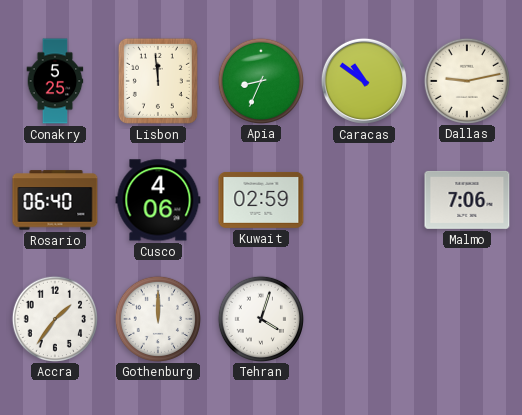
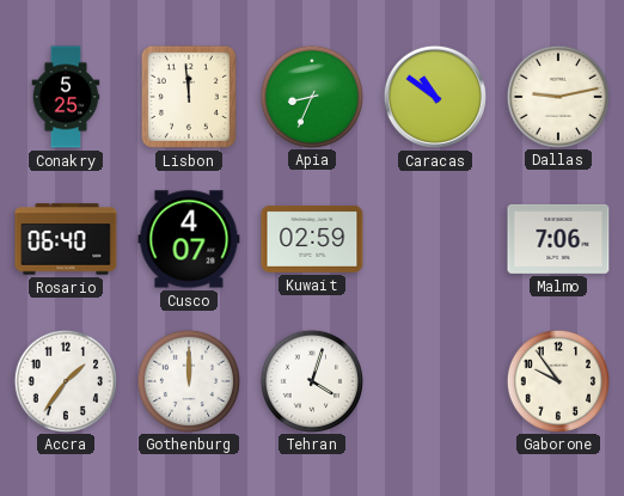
Cusco: 4:06 -> 4:07
Gaborone: none -> 9:54
